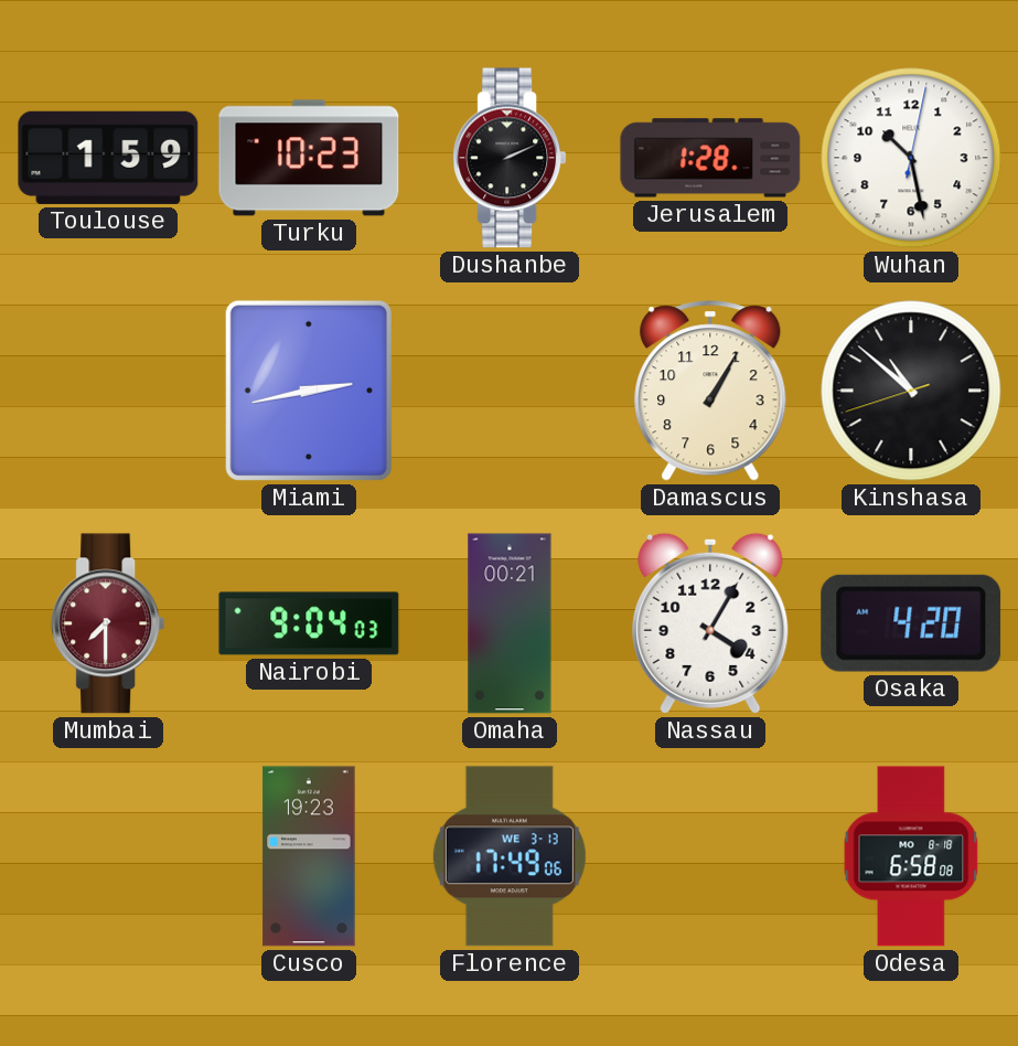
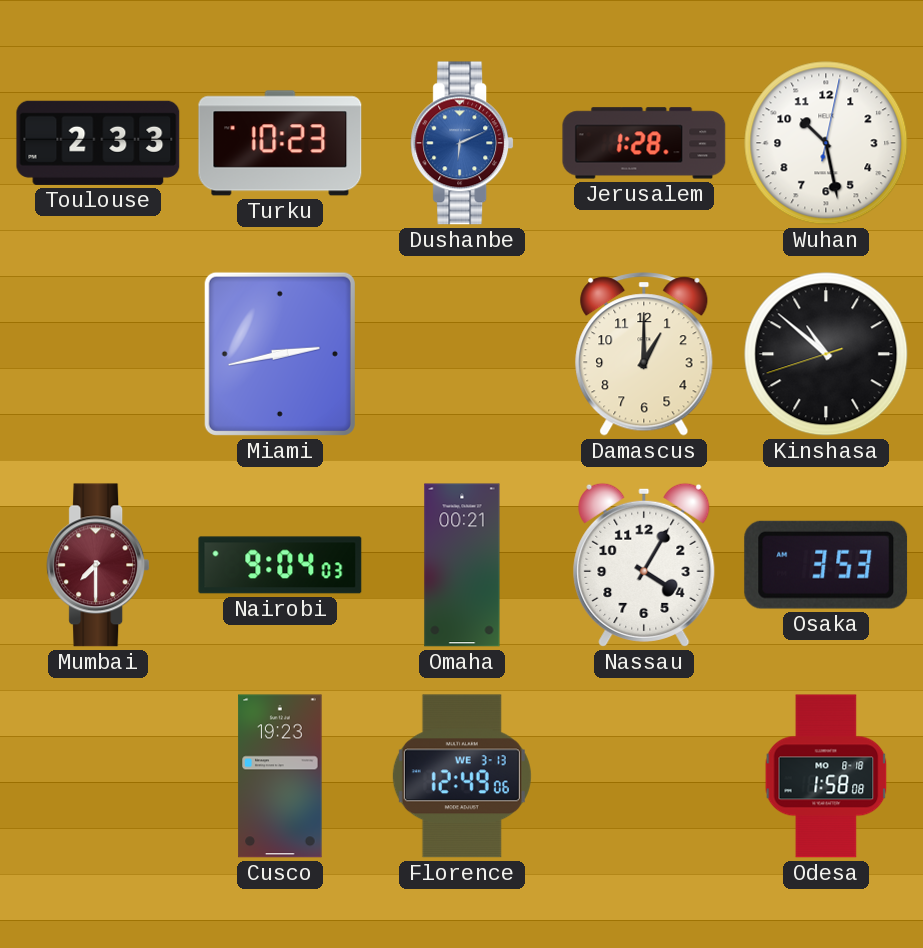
Toulouse: 1:59 -> 2:33
Dushanbe: 2:11 -> 6:11
Dushanbe dial: black -> blue
Damascus: 1:05 -> 1:00
Osaka: 4:20 -> 3:53
Florence: 17:49 -> 12:49
Odesa: 6:58 -> 1:58
